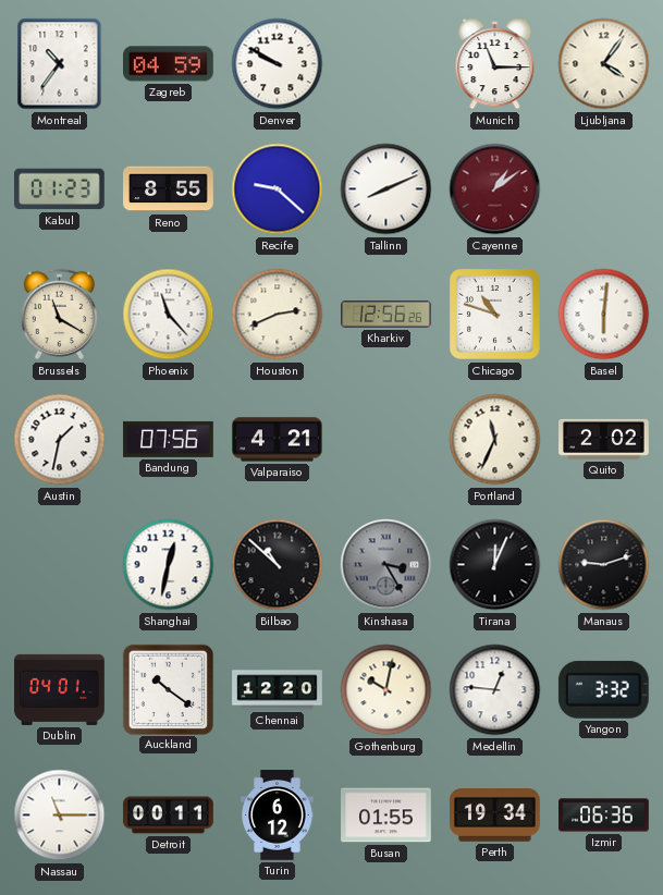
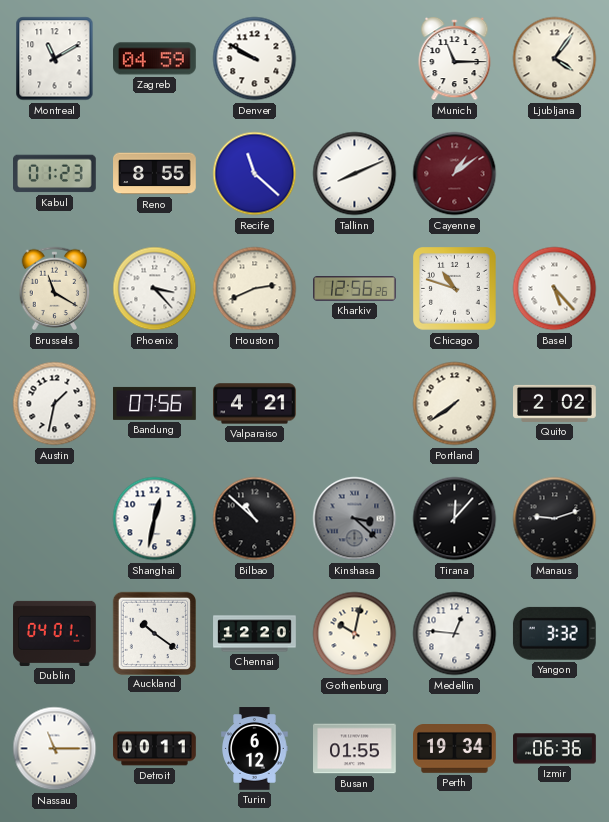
Montreal: 10:36 -> 11:10
Recife: 9:22 -> 11:22
Phoenix: 11:23 -> 3:23
Basel: 6:01 -> 5:23
Portland: 11:34 -> 7:39
Kinshasa: 3:25 -> 3:22
Tirana: 12:04 -> 12:07
